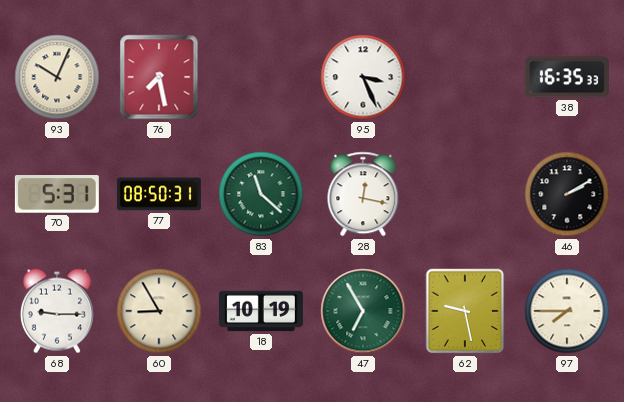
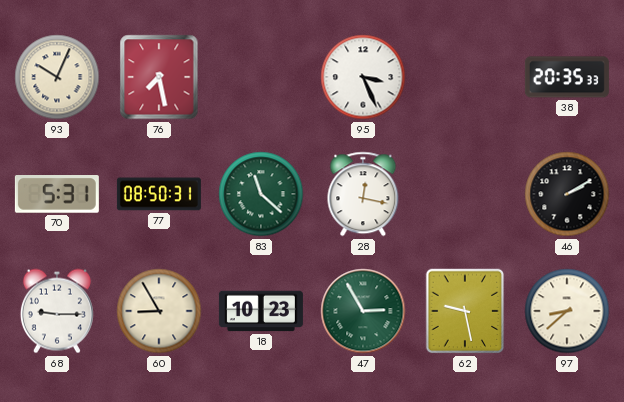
38: 16:35 -> 20:35
18: 10:19 -> 10:23
47: 6:55 -> 2:55
97: 7:45 -> 8:38
